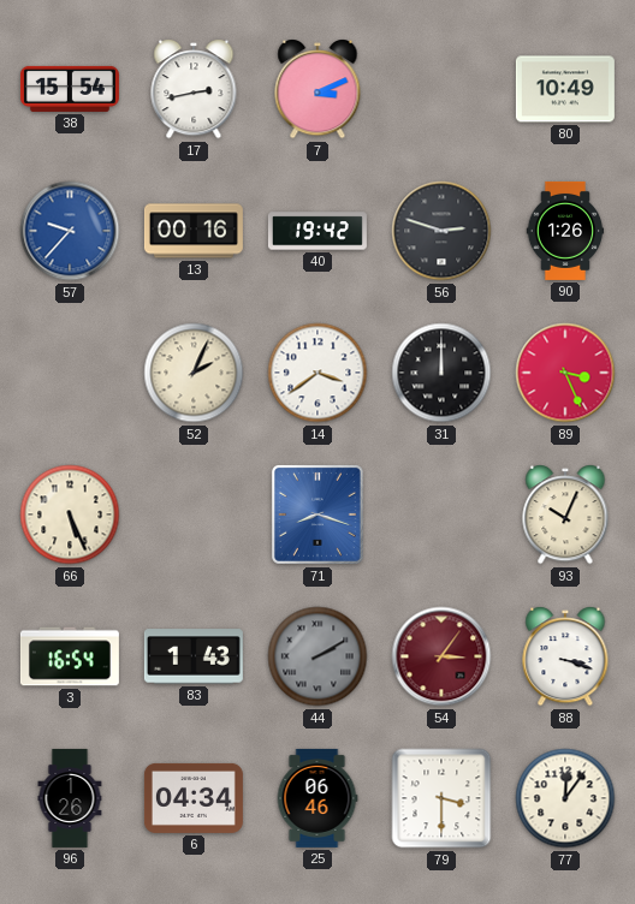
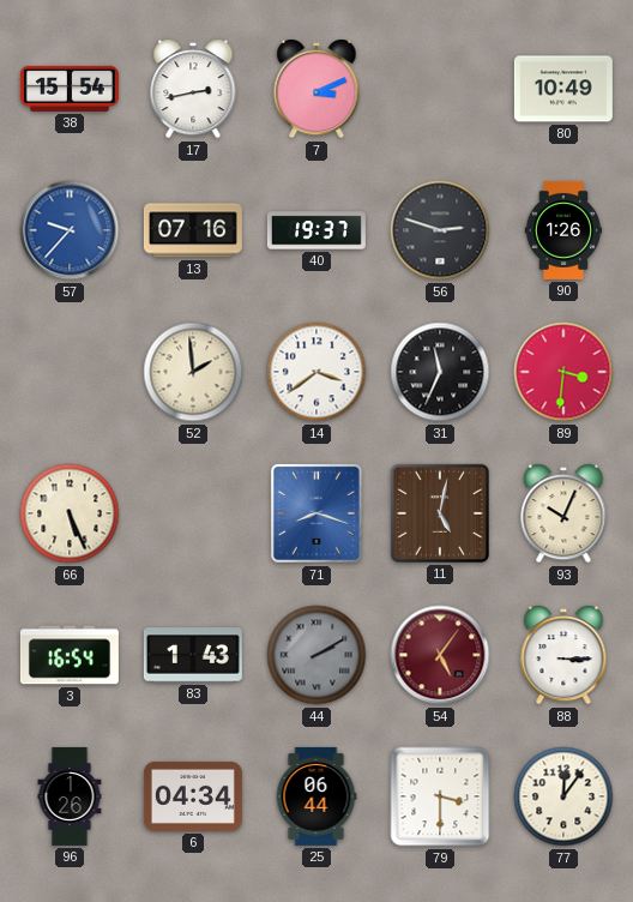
13: 00:16 -> 07:16
40: 19:42 -> 19:37
52: 2:04 -> 1:59
31: 12:00 -> 11:34
89: 3:26 -> 3:31
11: none -> 5:02
54: 3:06 -> 5:06
88: 3:18 -> 3:15
25: 06:46 -> 06:44
